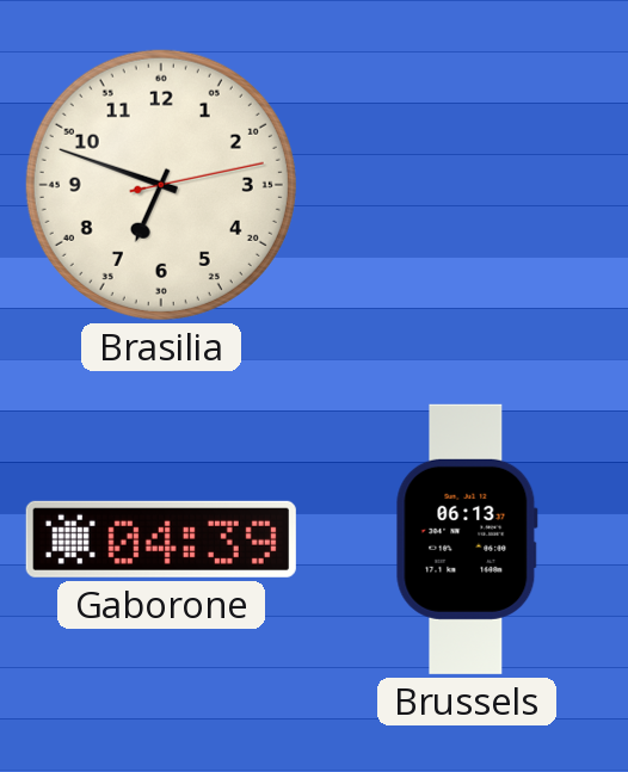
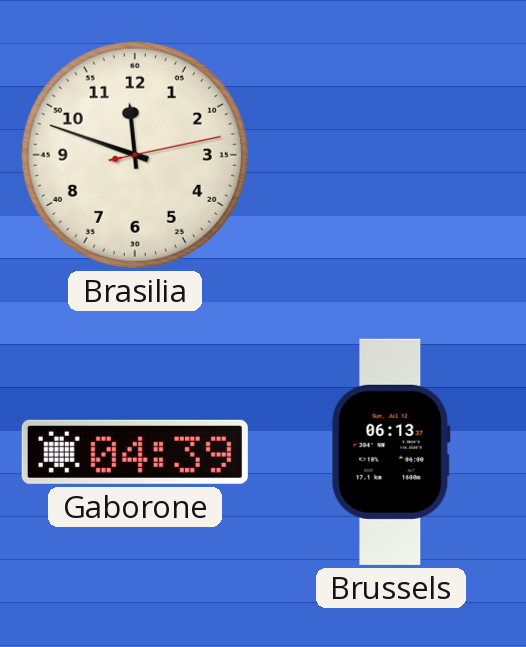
Brasilia: 6:48 -> 11:48
